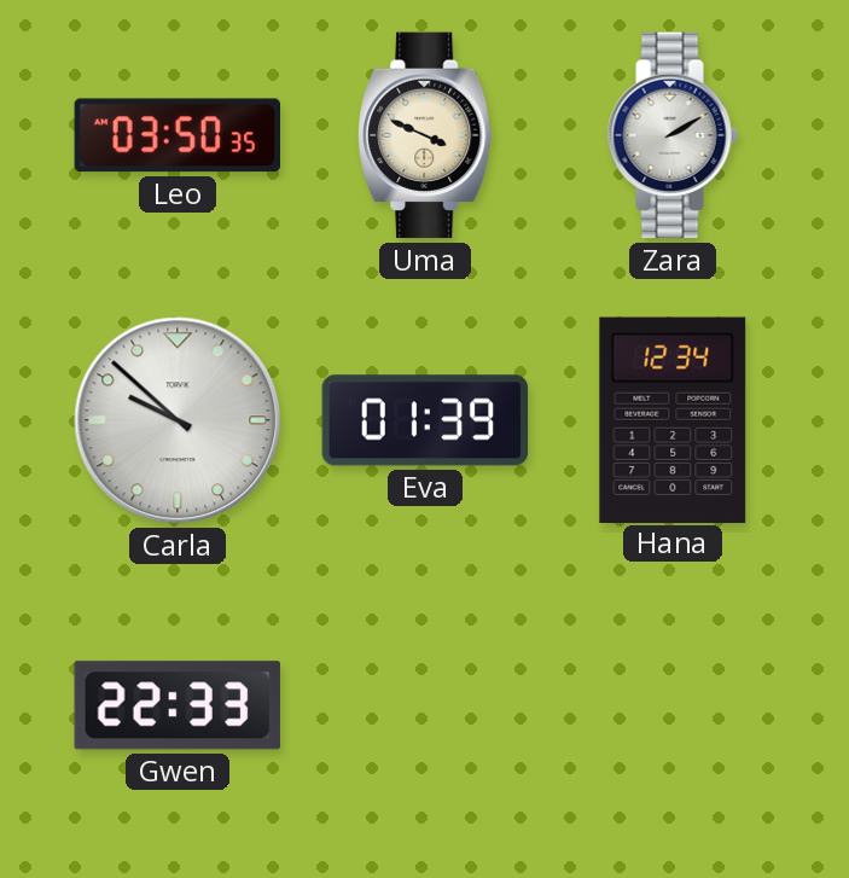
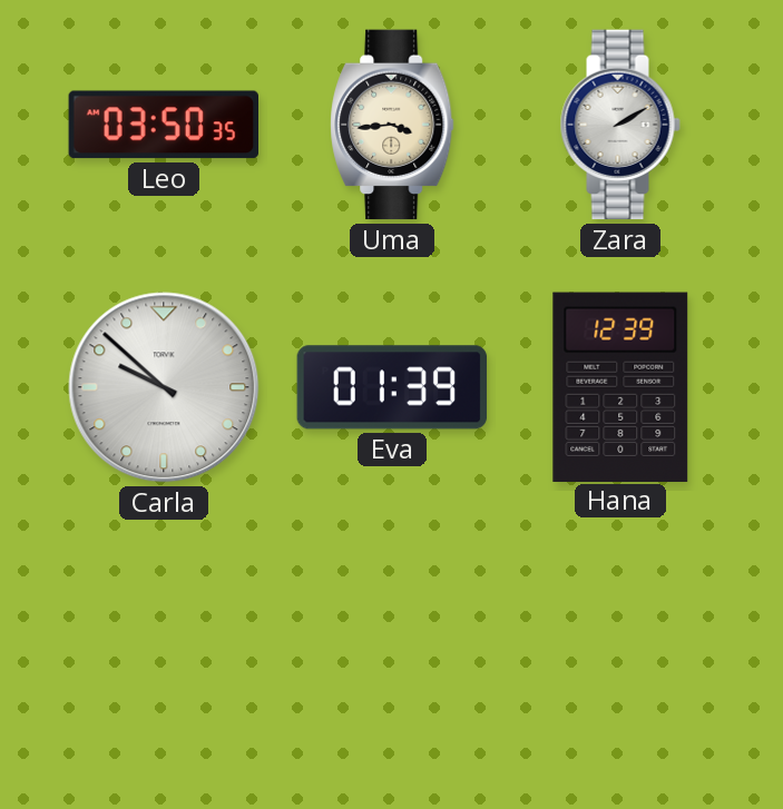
Uma: 3:49 -> 3:44
Hana: 12:34 -> 12:39
Gwen: 22:33 -> none
